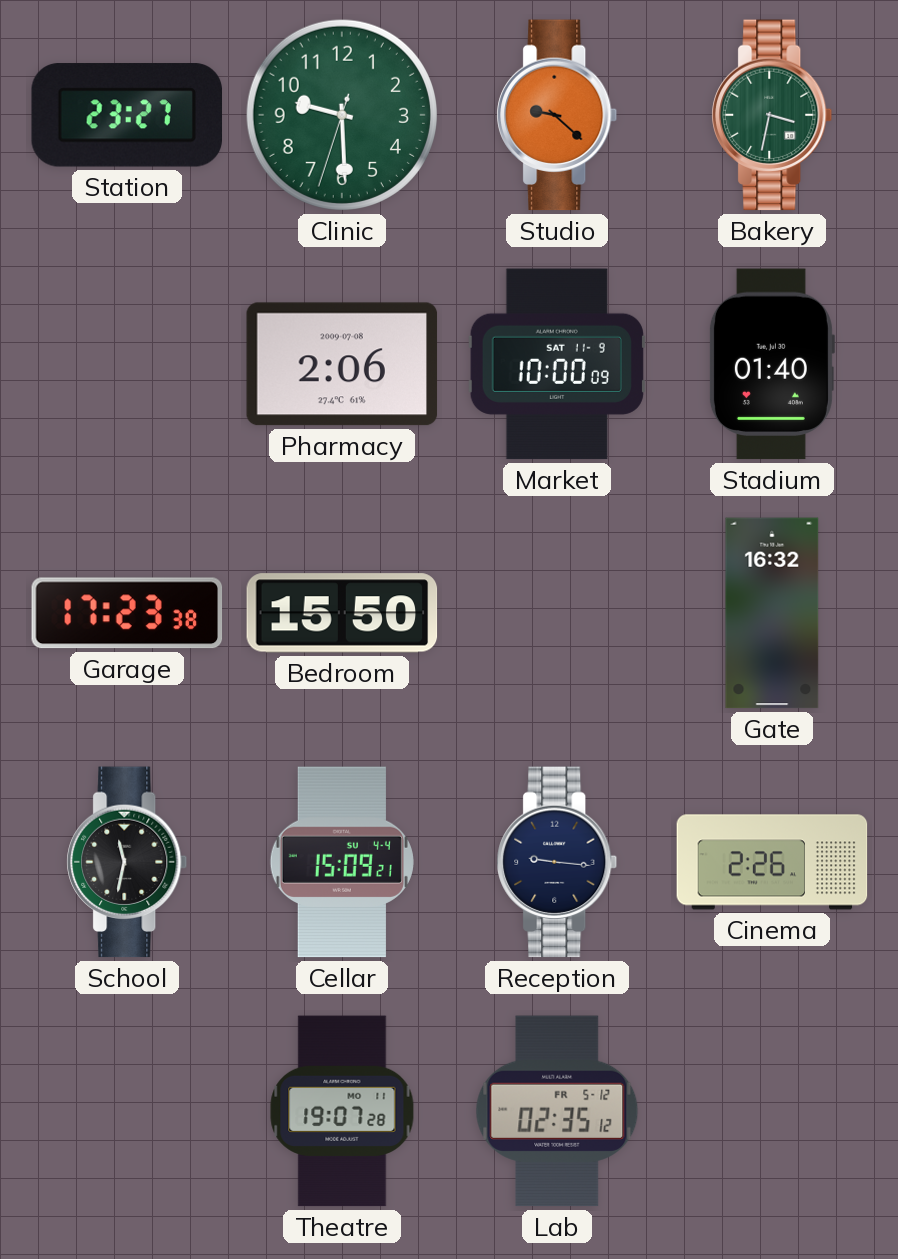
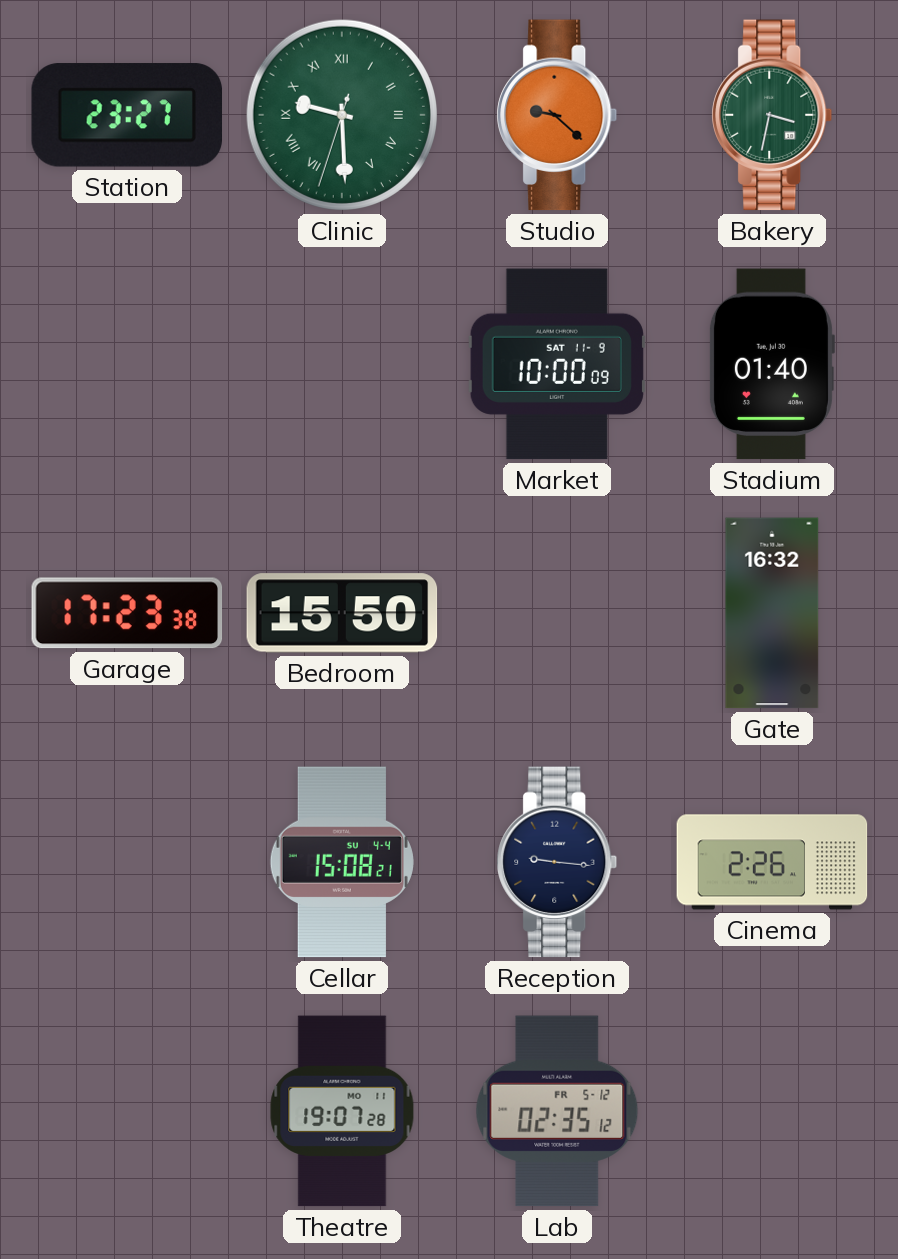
Clinic numerals: Arabic -> Roman
Pharmacy: 2:06 -> none
School: 11:32 -> none
Cellar: 15:09 -> 15:08
